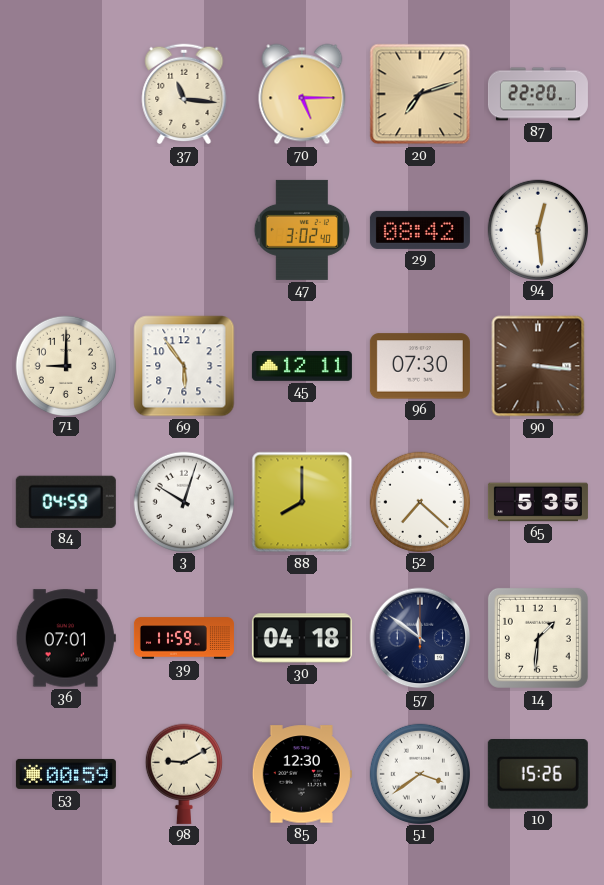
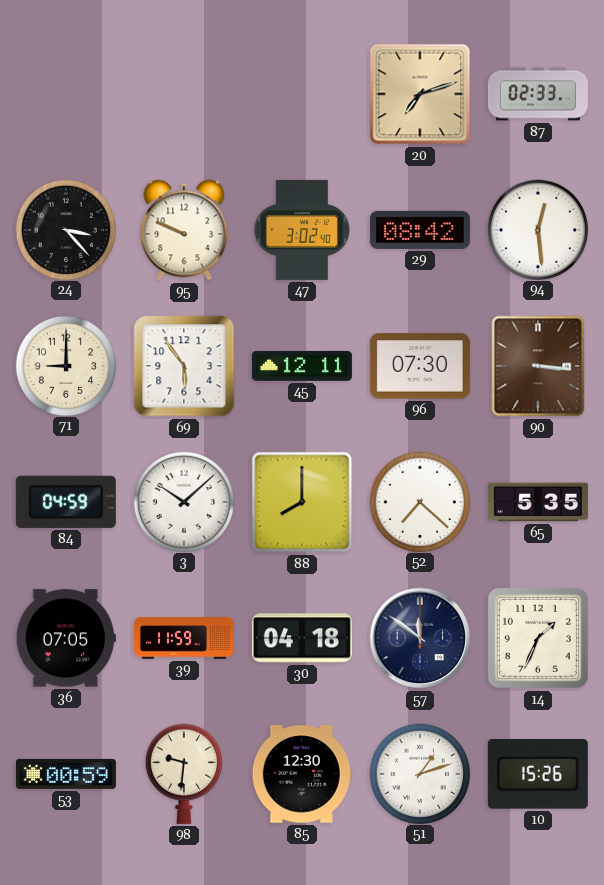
37: 11:16 -> none
70: 5:15 -> none
87: 22:20 -> 02:33
24: none -> 3:23
95: none -> 9:49
3: 10:03 -> 10:08
36: 07:01 -> 07:05
14: 1:31 -> 1:34
98: 9:10 -> 9:31
51: 3:39 -> 1:12
